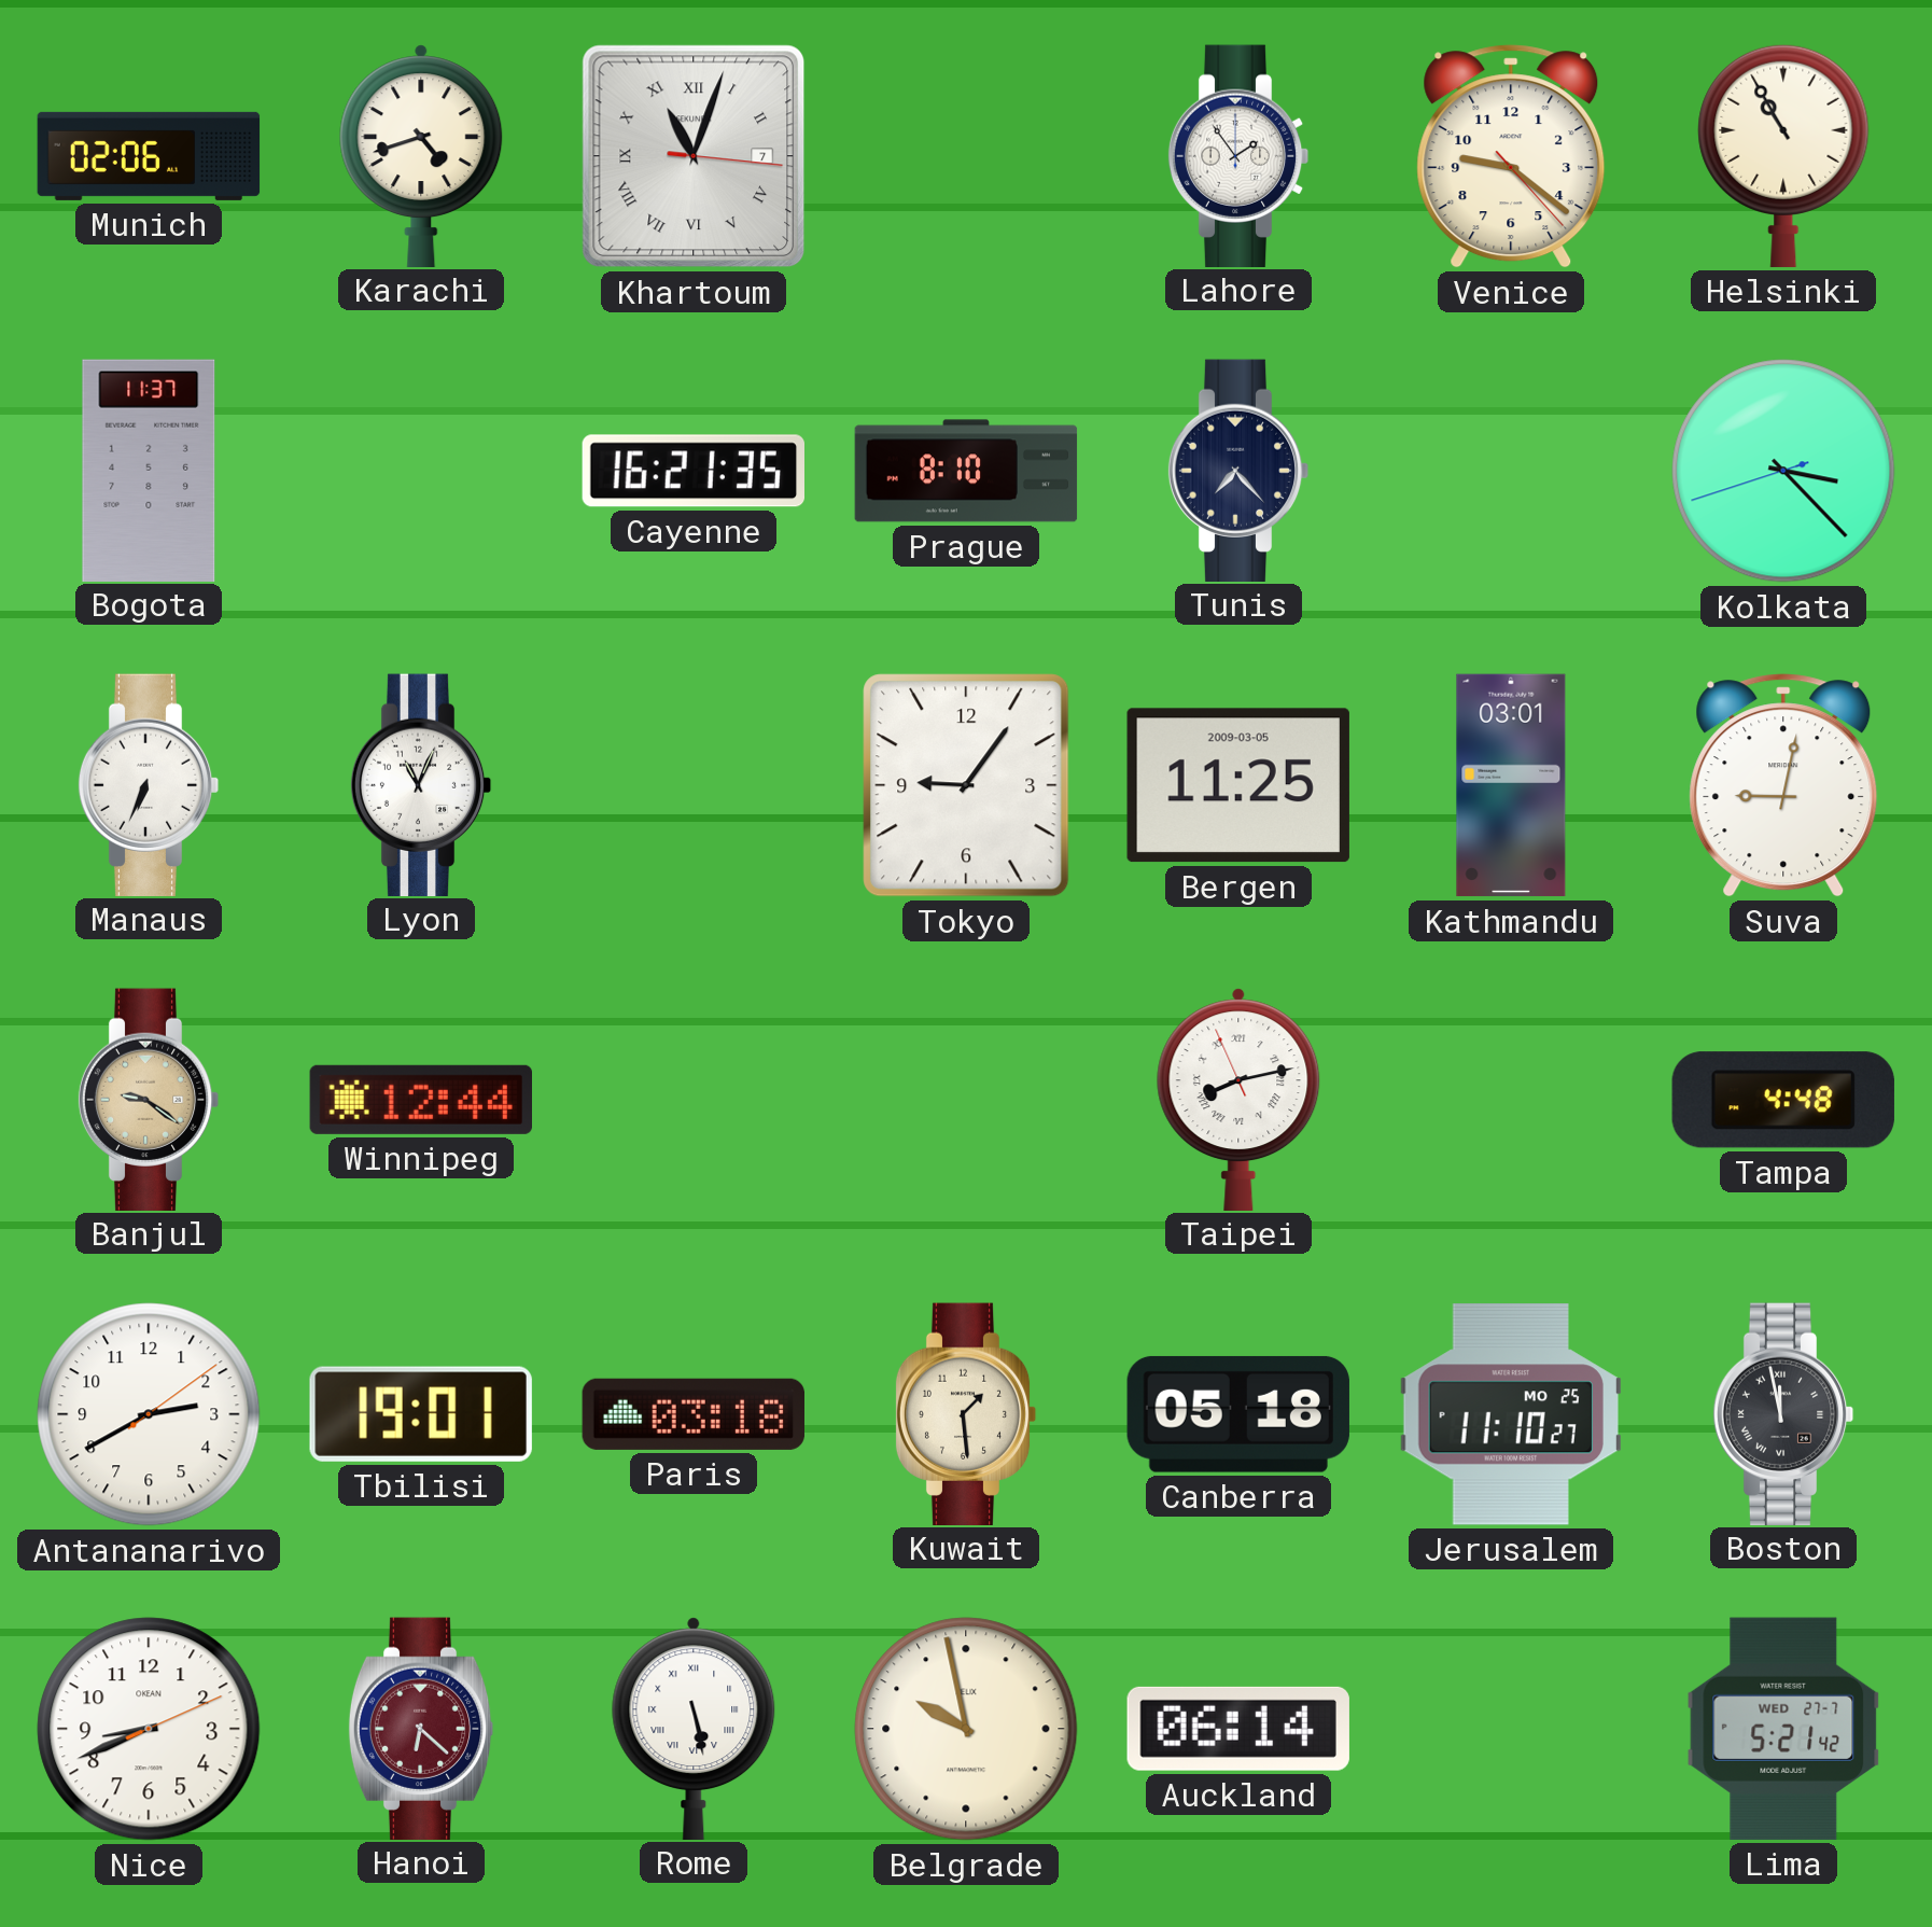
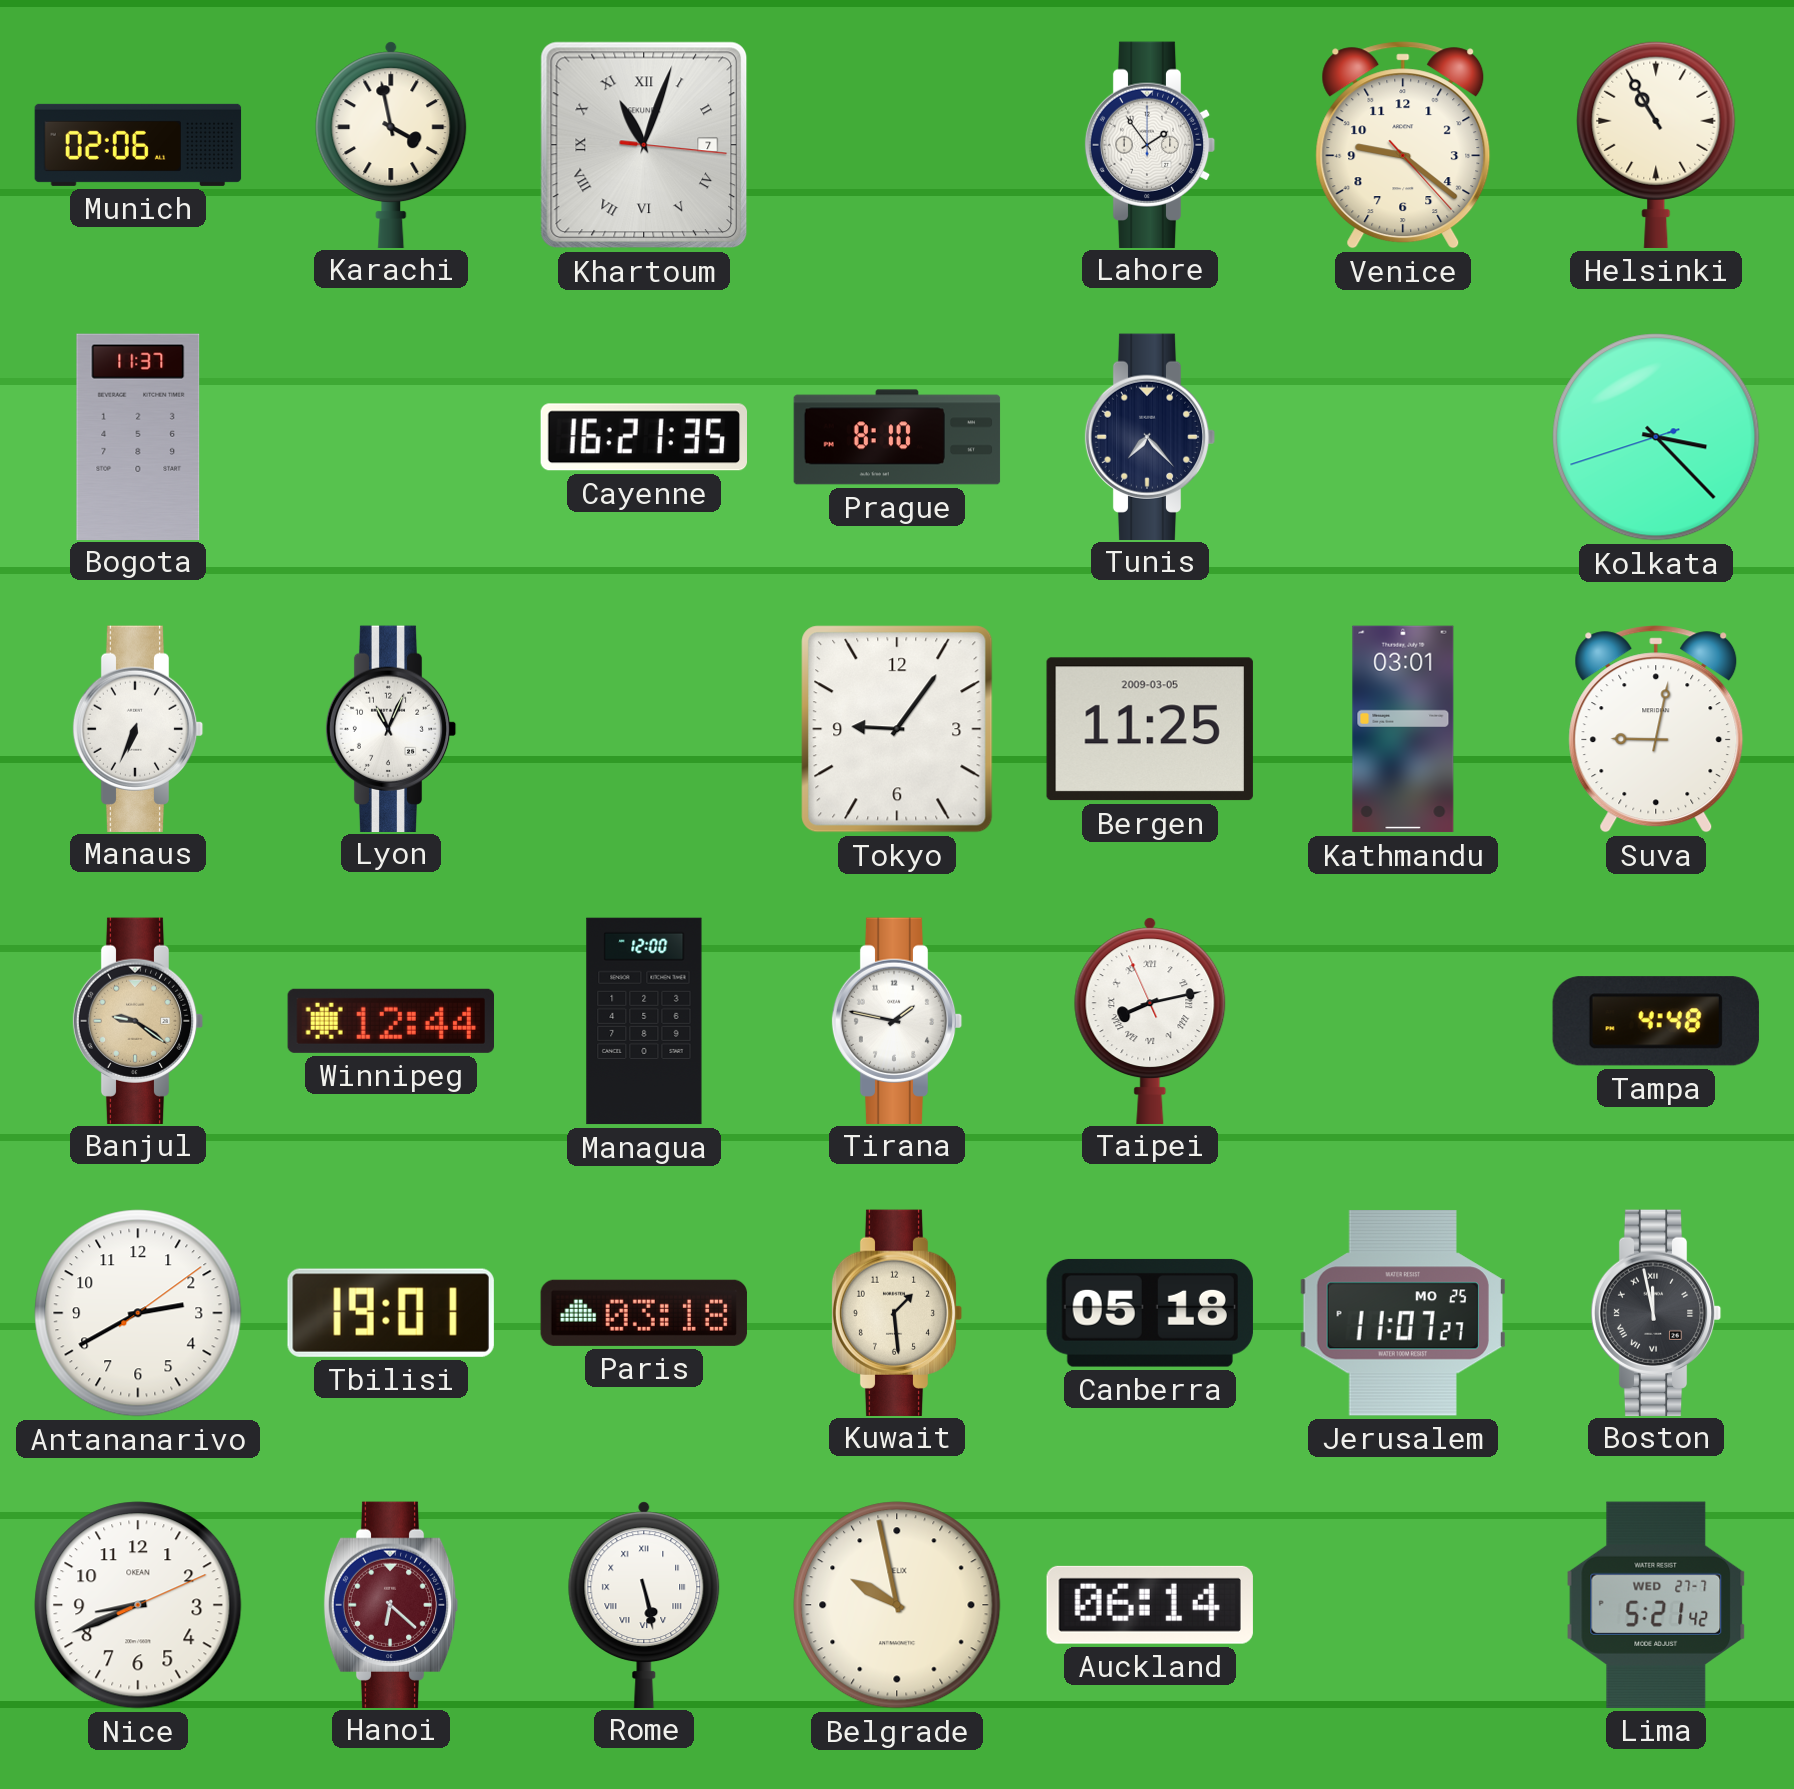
Karachi: 4:42 -> 3:58
Managua: none -> 12:00
Tirana: none -> 1:47
Jerusalem: 11:10 -> 11:07
